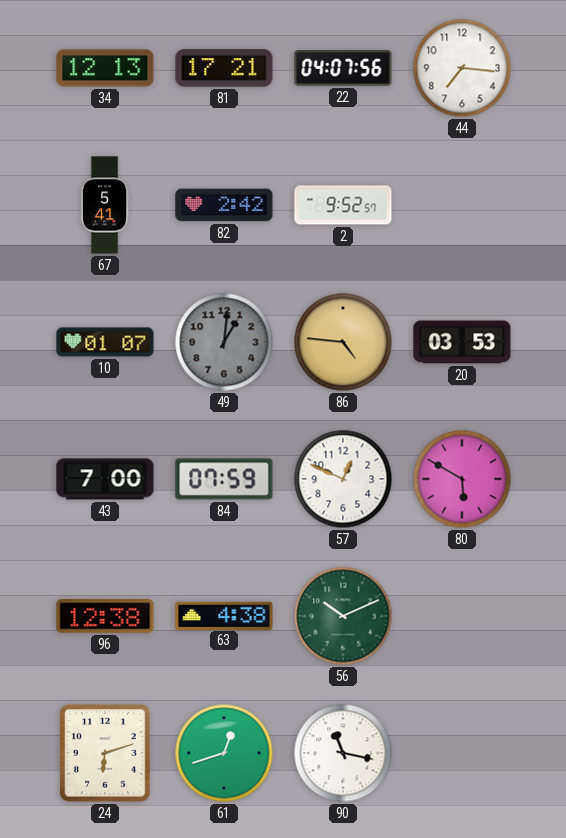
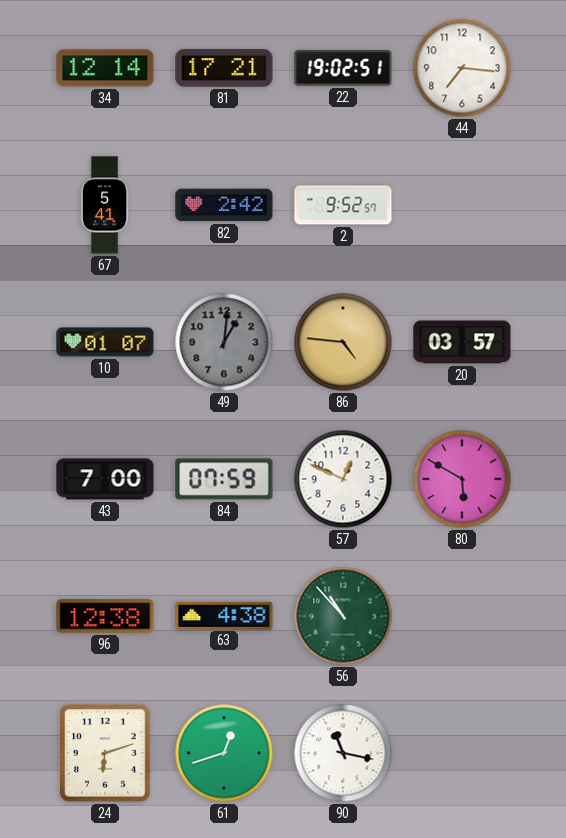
34: 12:13 -> 12:14
22: 04:07 -> 19:02
20: 03:53 -> 03:57
56: 10:11 -> 10:53
